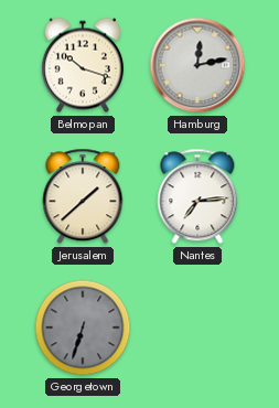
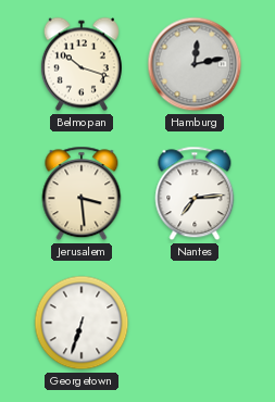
Jerusalem: 1:38 -> 3:29
Georgetown dial: grey -> white
